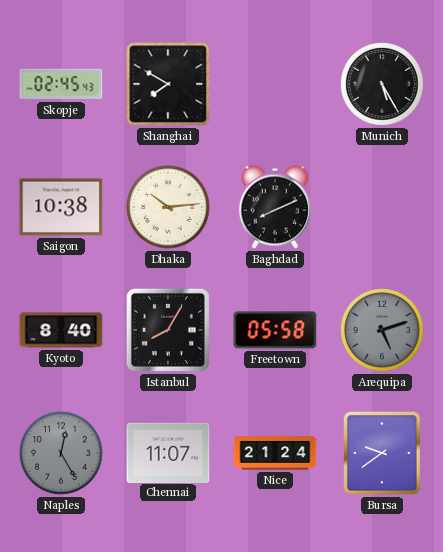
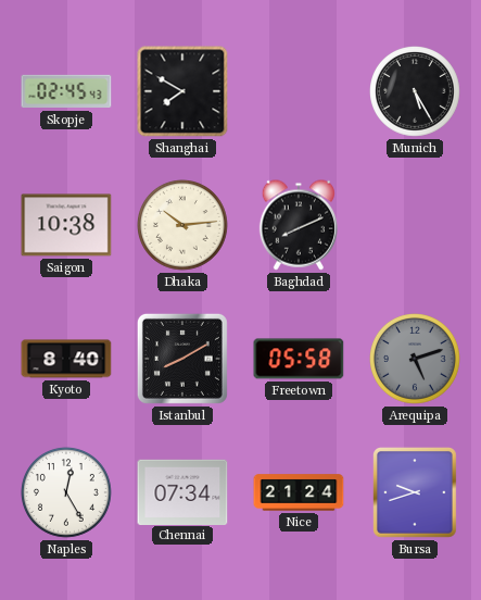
Istanbul: 8:05 -> 8:10
Naples dial: grey -> white
Chennai: 11:07 -> 07:34
Bursa: 9:39 -> 9:42
